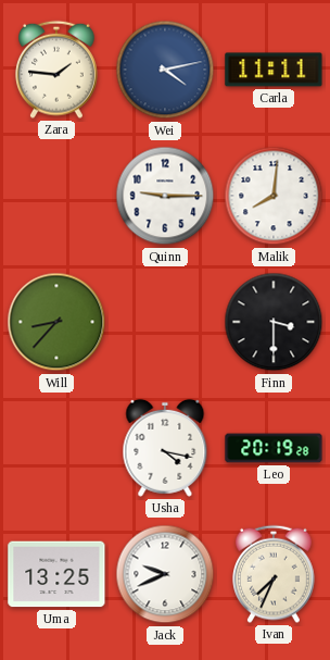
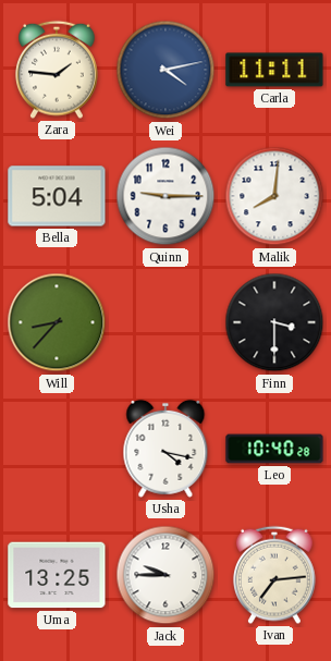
Bella: none -> 5:04
Leo: 20:19 -> 10:40
Jack: 9:41 -> 9:45
Ivan: 7:34 -> 7:14
